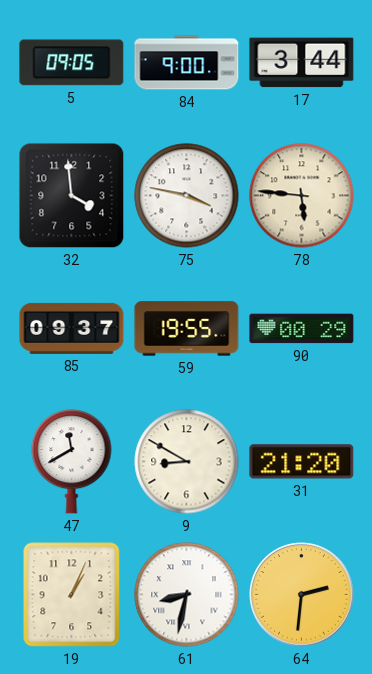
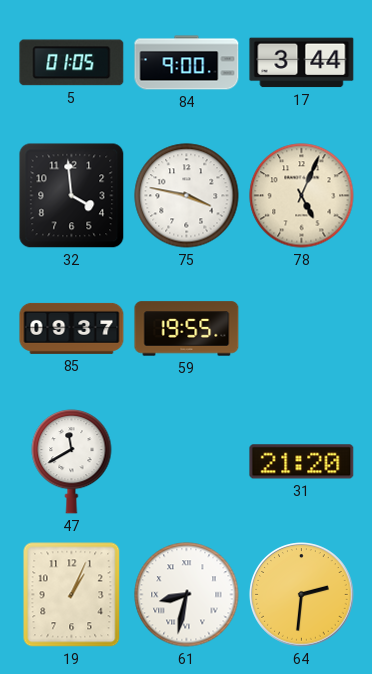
5: 09:05 -> 01:05
78: 5:46 -> 5:04
90: 00:29 -> none
9: 8:50 -> none
